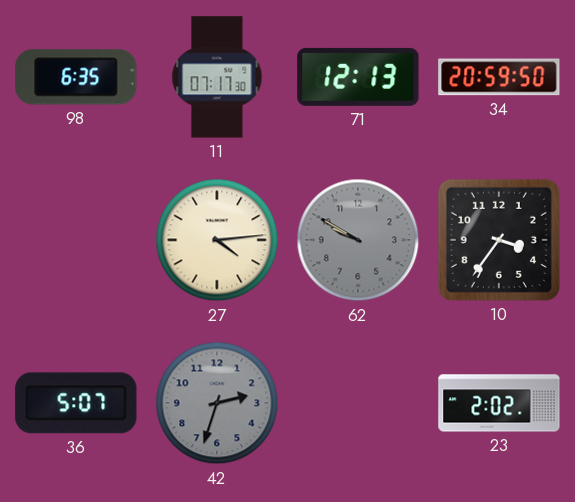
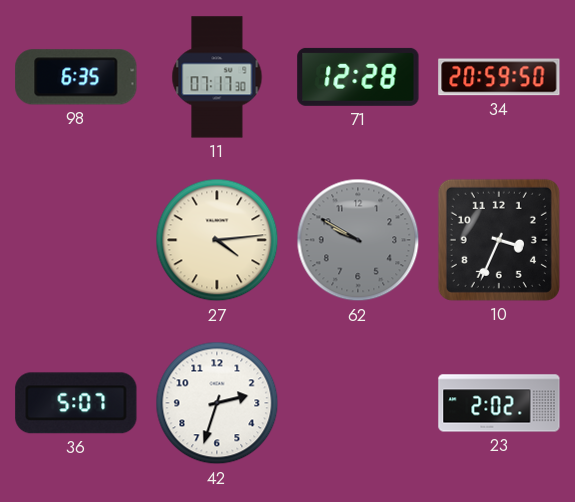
71: 12:13 -> 12:28
10: 3:36 -> 3:34
42 dial: grey -> white
